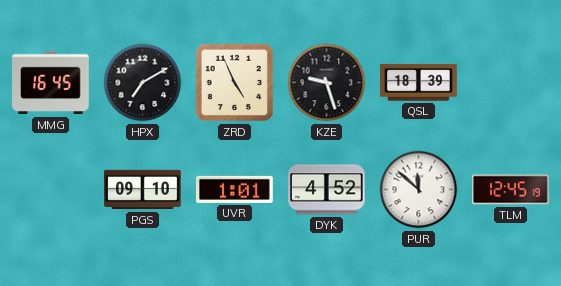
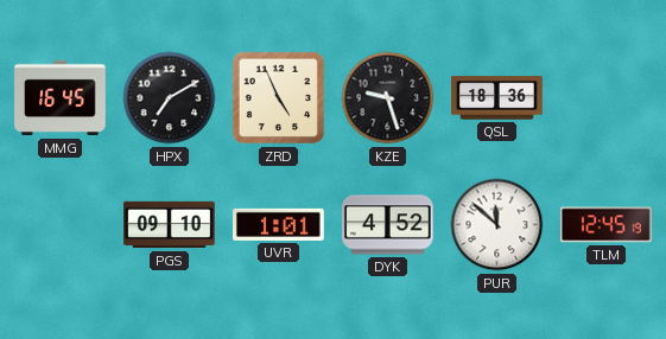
QSL: 18:39 -> 18:36
